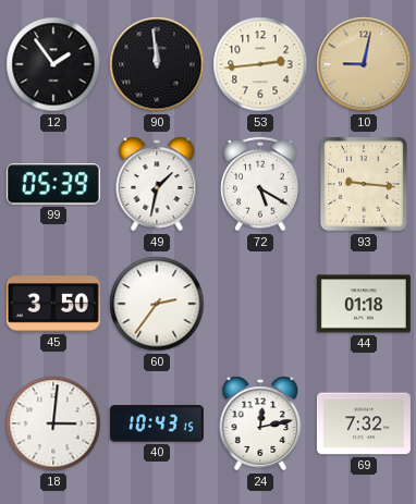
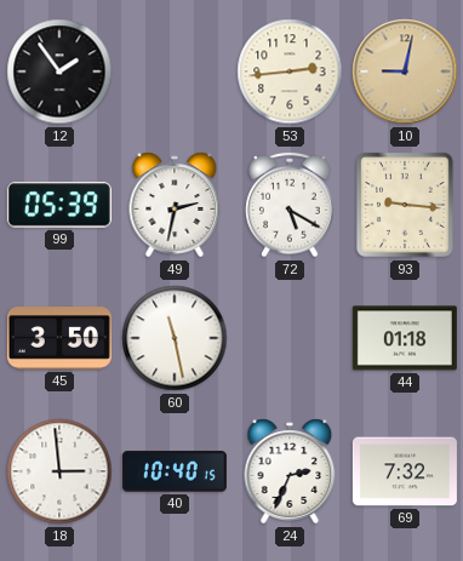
90: 11:59 -> none
49: 1:32 -> 2:32
60: 2:36 -> 11:28
18: 3:01 -> 2:59
40: 10:43 -> 10:40
24: 12:13 -> 2:34
